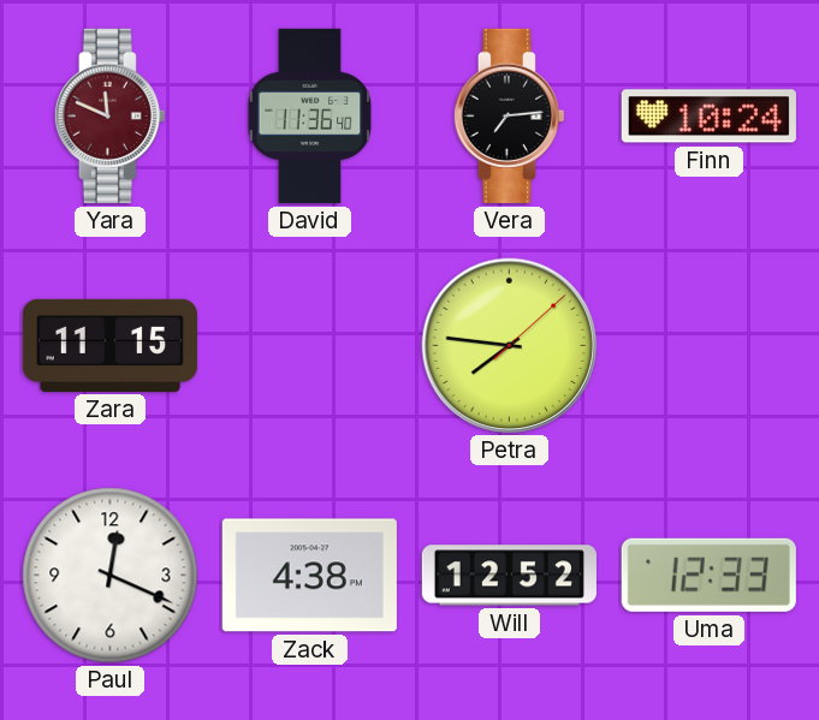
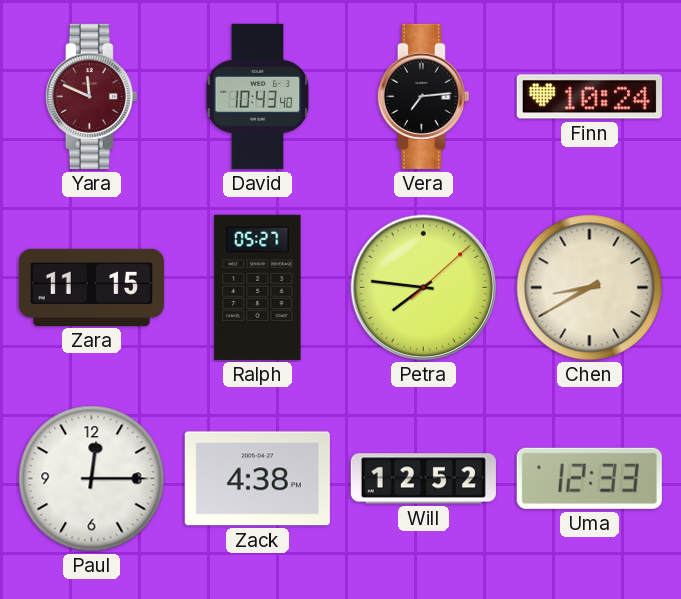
David: 11:36 -> 10:43
Ralph: none -> 05:27
Chen: none -> 8:40
Paul: 12:19 -> 12:15
